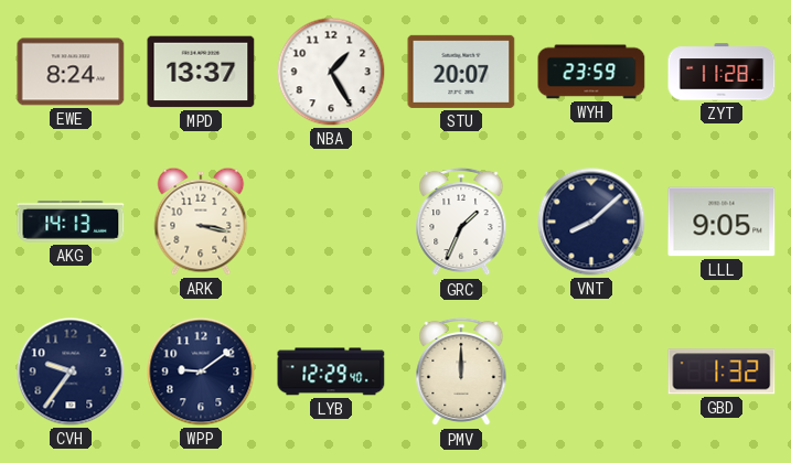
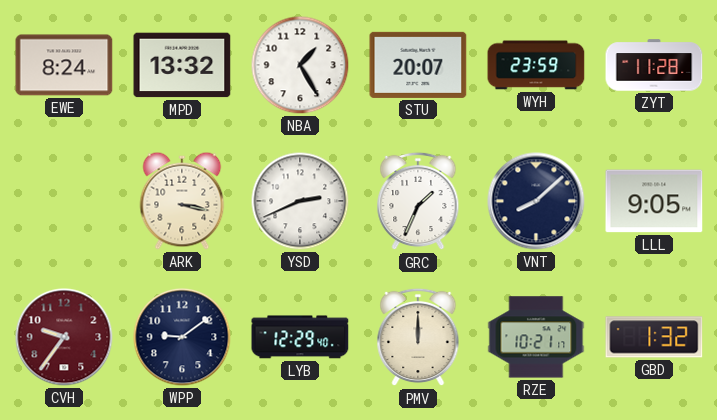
MPD: 13:37 -> 13:32
AKG: 14:13 -> none
YSD: none -> 2:41
CVH dial: navy -> burgundy
RZE: none -> 10:21
